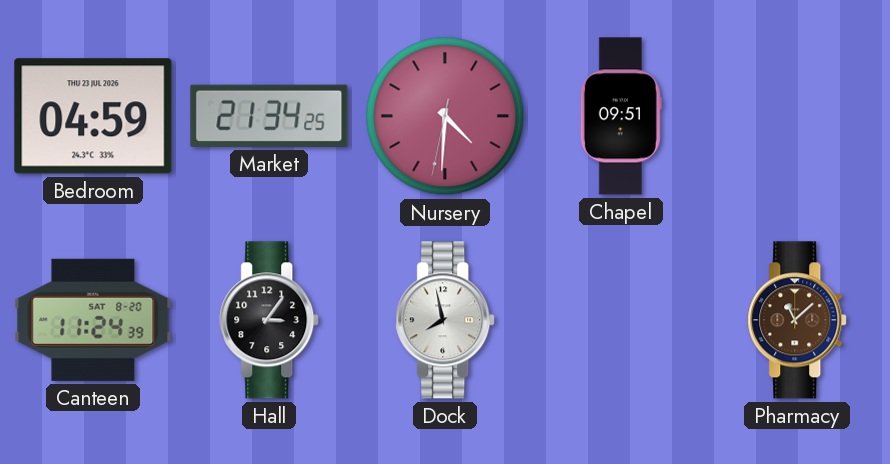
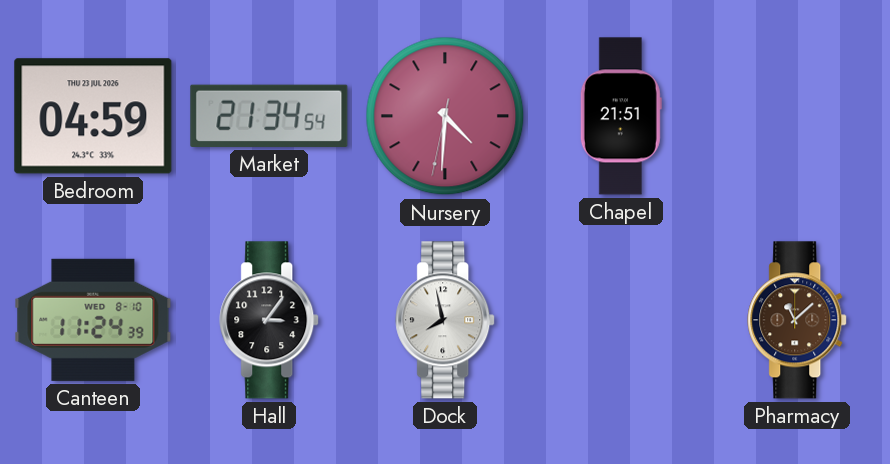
Market: 21:34:25 -> 21:34:54
Chapel: 09:51 -> 21:51
Canteen date: SAT 8-20 -> WED 8-10
